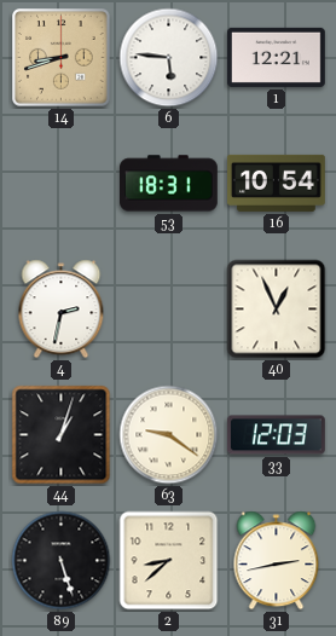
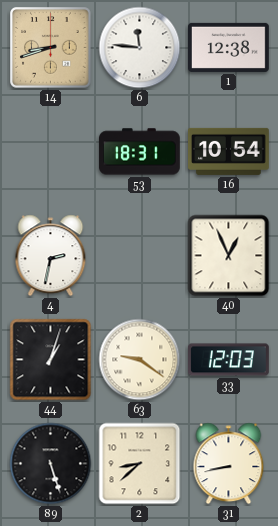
6: 5:46 -> 11:46
1: 12:21 -> 12:38
31: 2:43 -> 8:43
